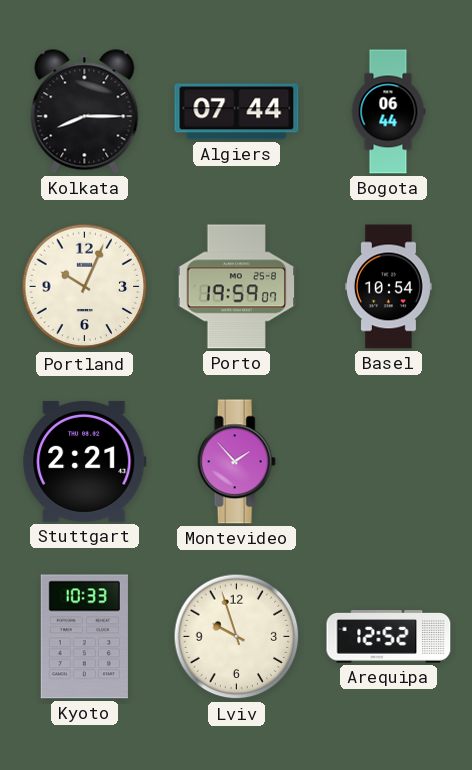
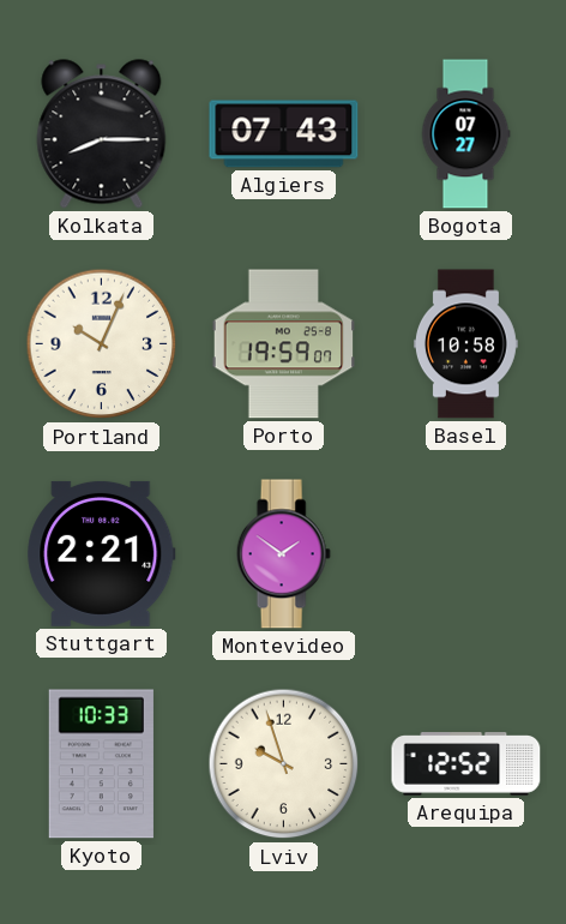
Algiers: 07:44 -> 07:43
Bogota: 06:44 -> 07:27
Basel: 10:54 -> 10:58
Montevideo: 1:53 -> 1:51
